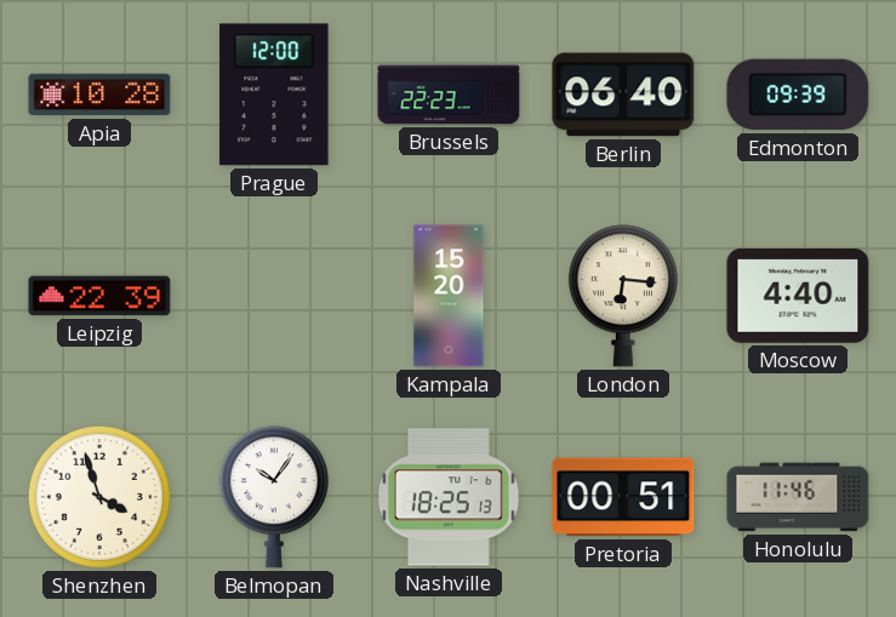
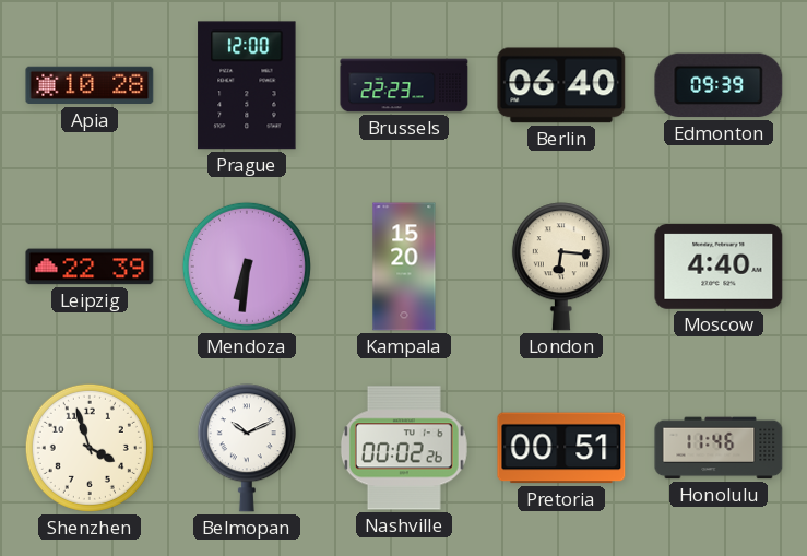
Mendoza: none -> 6:31
Belmopan: 10:06 -> 10:11
Nashville: 18:25 -> 00:02
